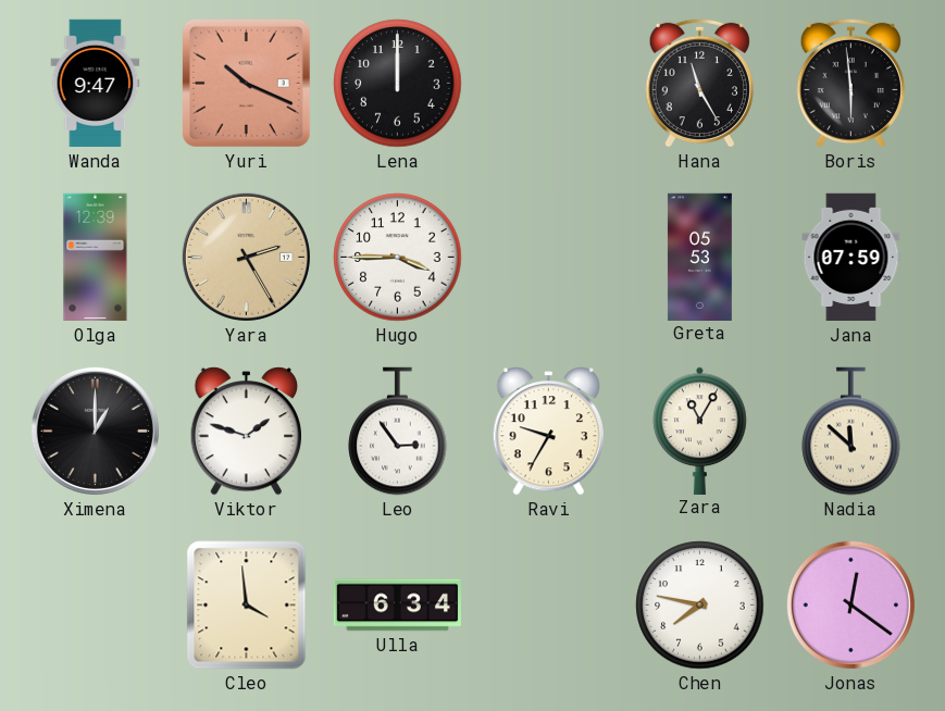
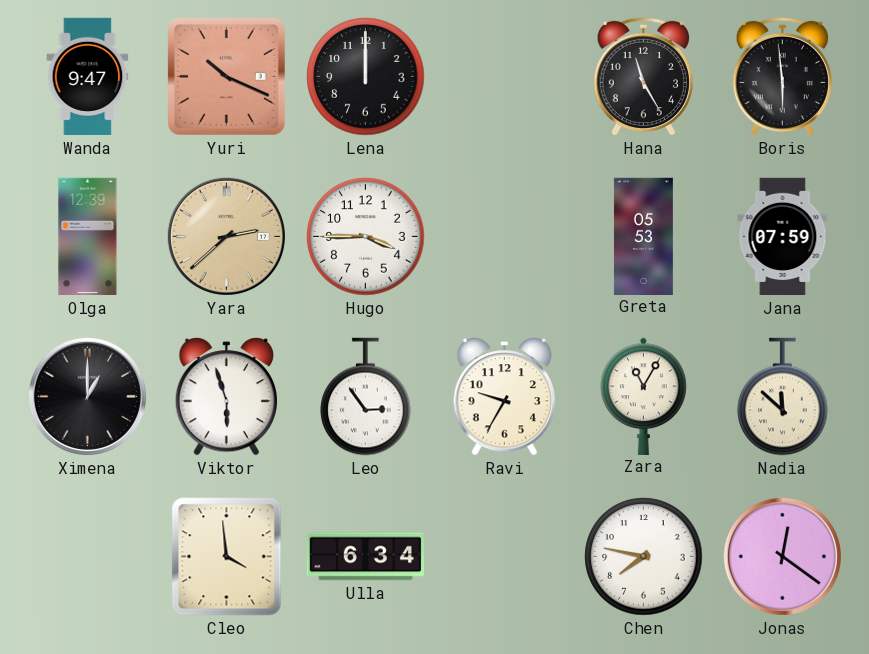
Yara: 2:25 -> 2:38
Viktor: 1:48 -> 5:57
